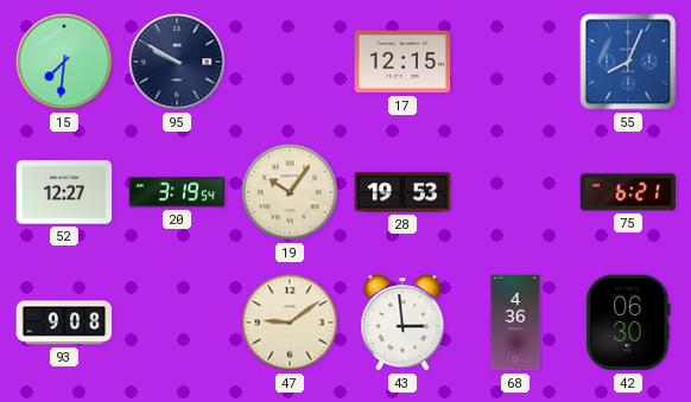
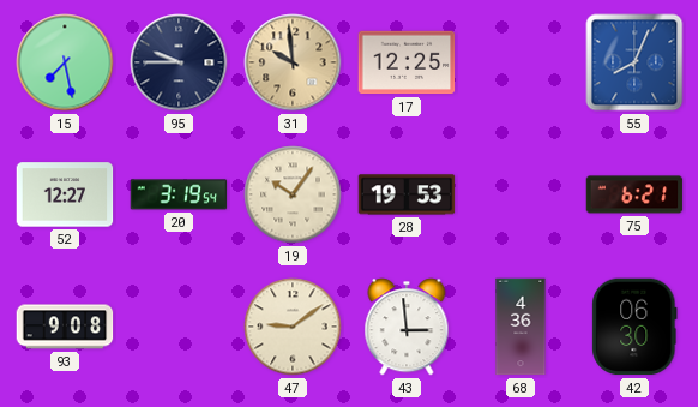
15: 7:31 -> 7:28
95: 9:50 -> 9:45
31: none -> 9:59
17: 12:15 -> 12:25
